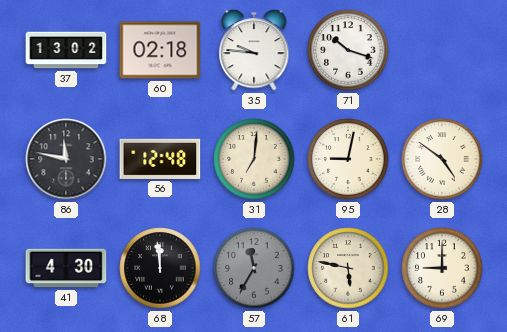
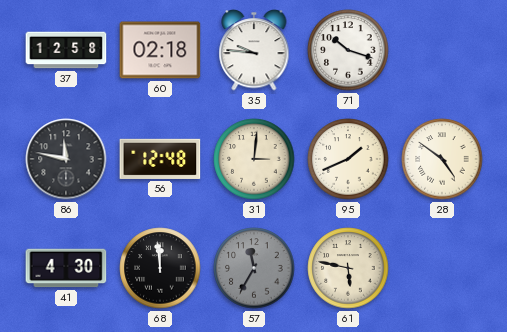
37: 13:02 -> 12:58
31: 7:01 -> 3:01
95: 9:02 -> 1:41
69: 9:00 -> none
